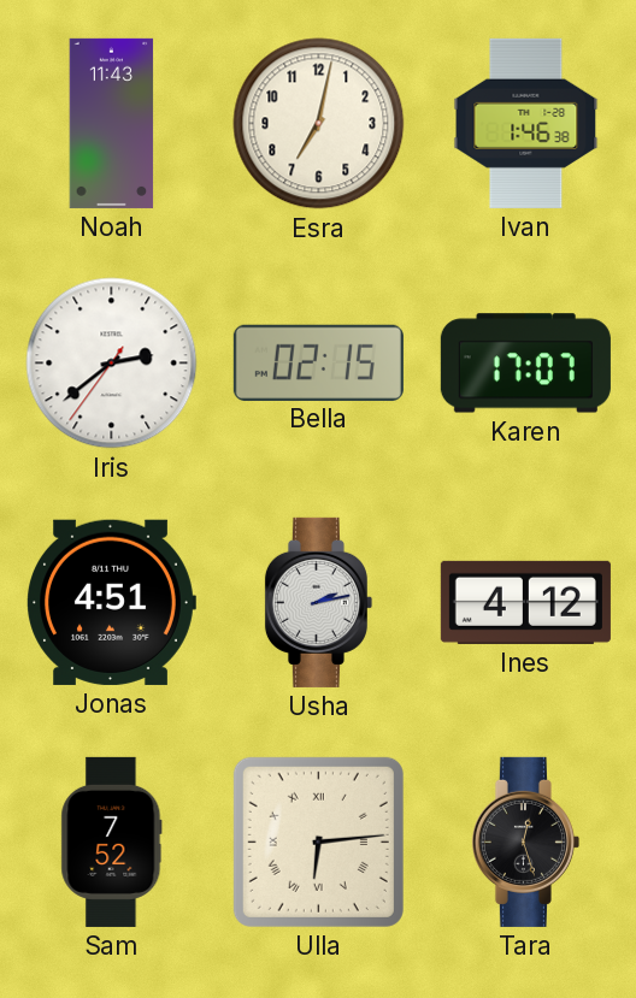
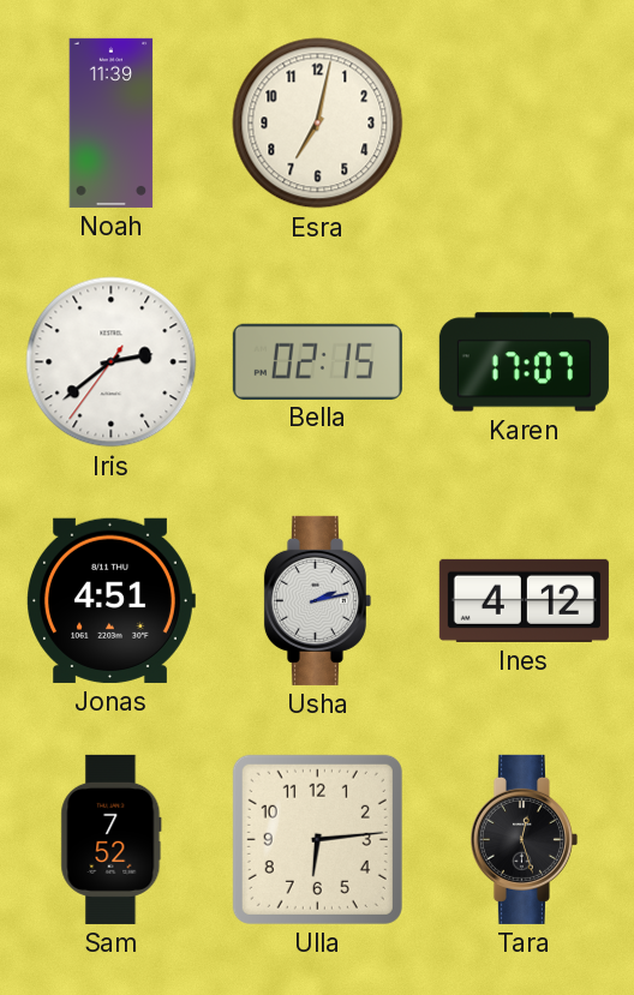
Noah: 11:43 -> 11:39
Ivan: 1:46 -> none
Ulla numerals: Roman -> Arabic
